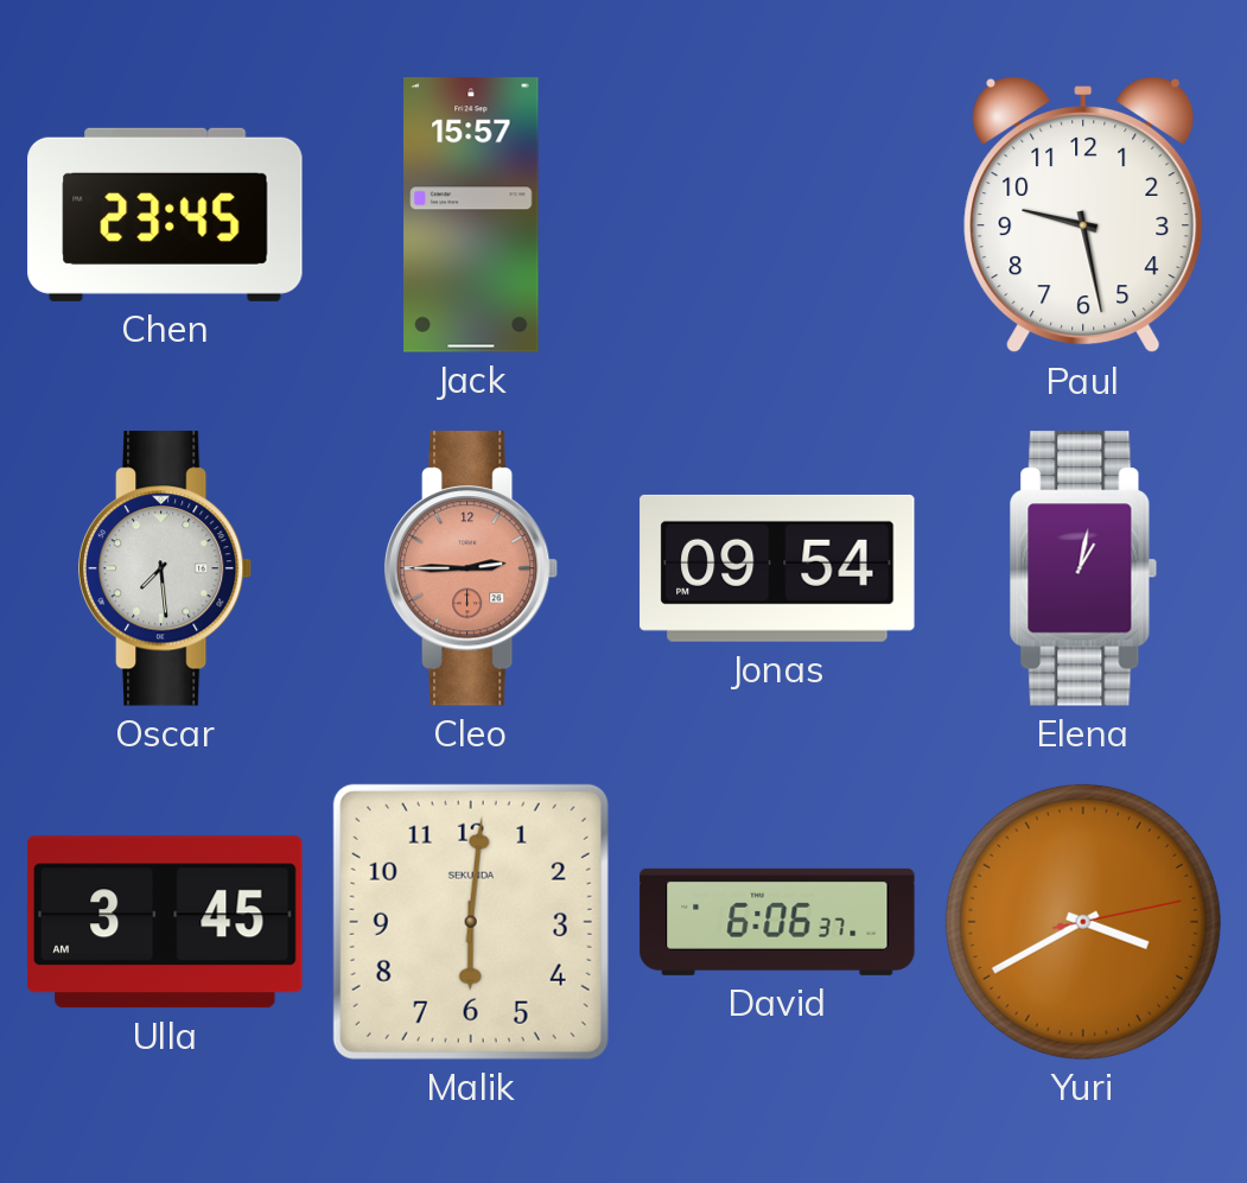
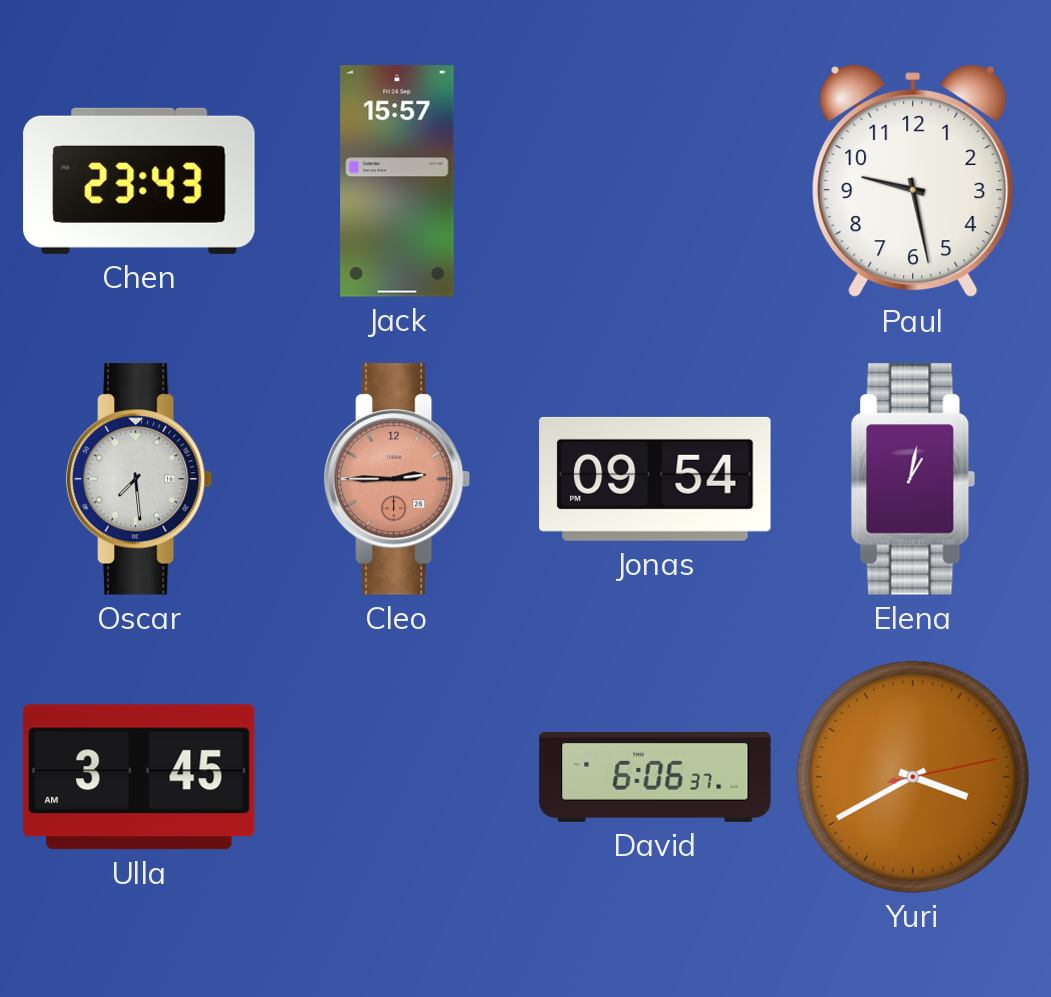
Chen: 23:45 -> 23:43
Malik: 6:01 -> none
